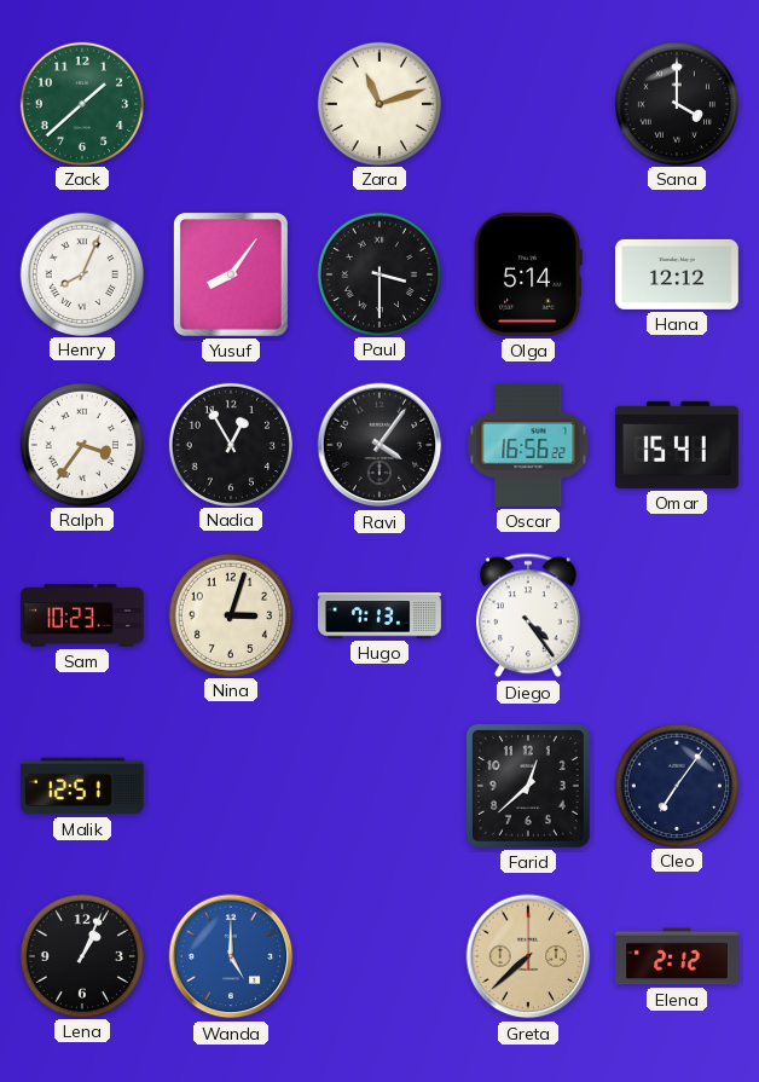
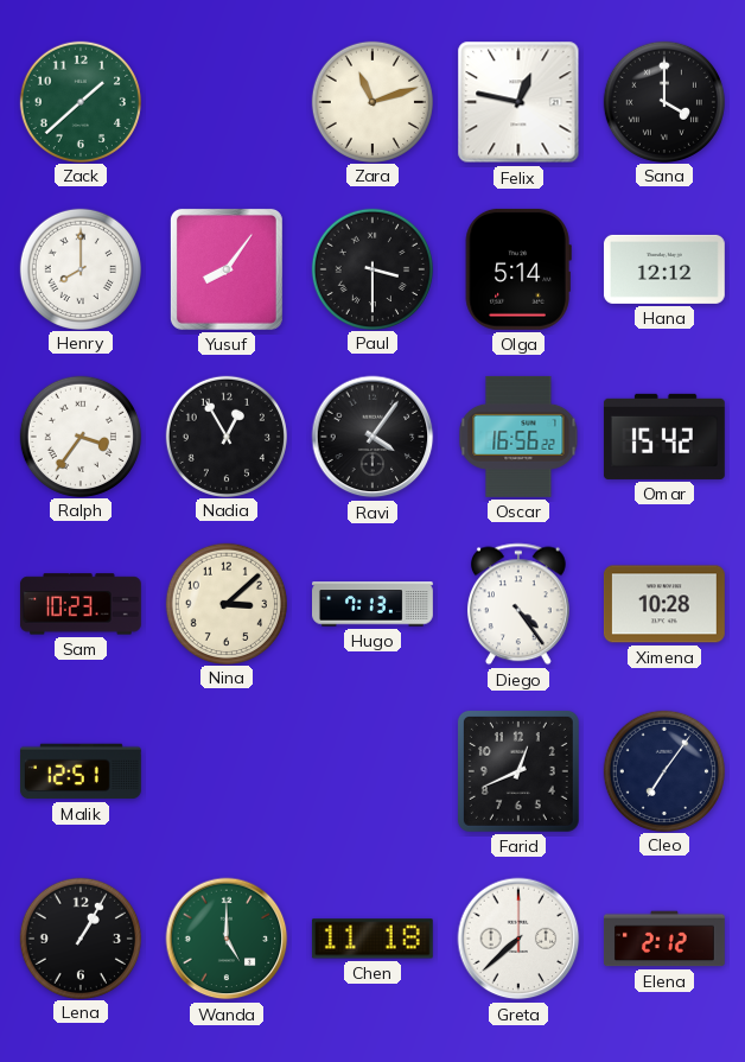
Felix: none -> 12:47
Henry: 8:04 -> 8:00
Omar: 15:41 -> 15:42
Nina: 3:03 -> 3:08
Ximena: none -> 10:28
Farid: 12:38 -> 12:41
Lena: 1:04 -> 1:05
Wanda dial: blue -> green
Chen: none -> 11:18
Greta dial: champagne -> white
